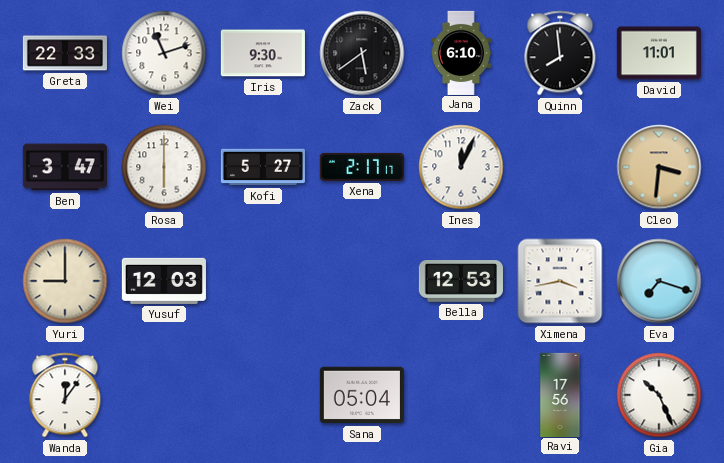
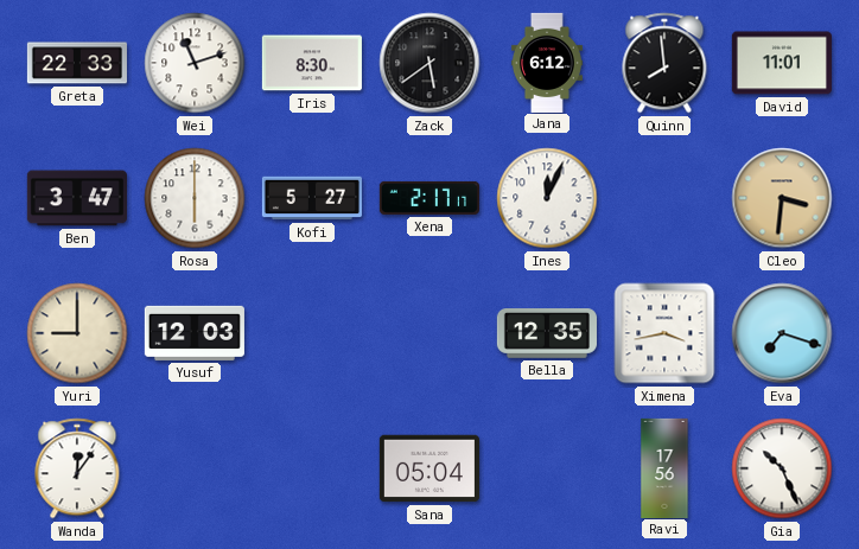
Iris: 9:30 -> 8:30
Jana: 6:10 -> 6:12
Bella: 12:53 -> 12:35
